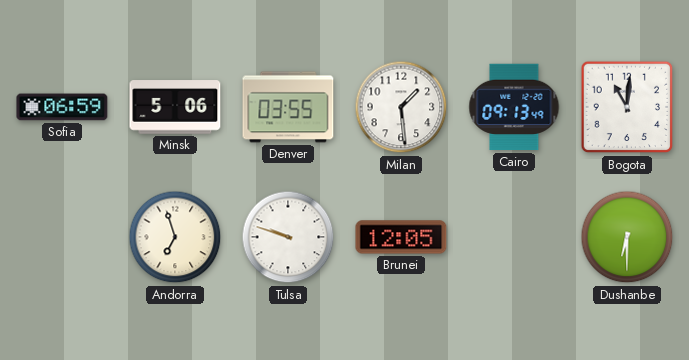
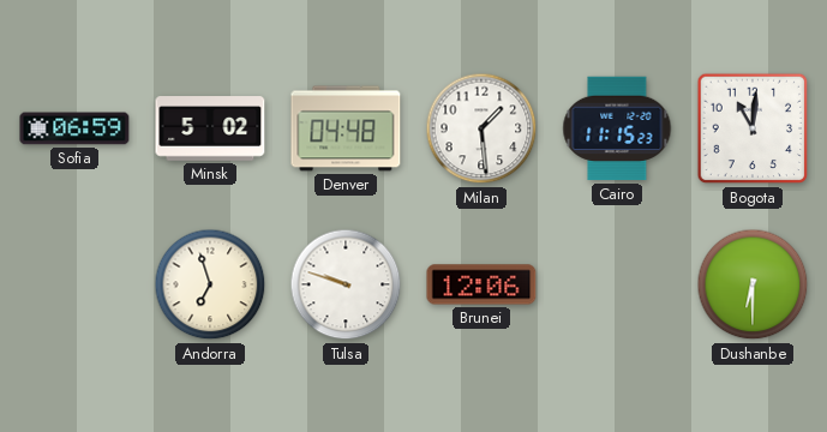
Minsk: 5:06 -> 5:02
Denver: 03:55 -> 04:48
Cairo: 09:13 -> 11:15
Brunei: 12:05 -> 12:06
